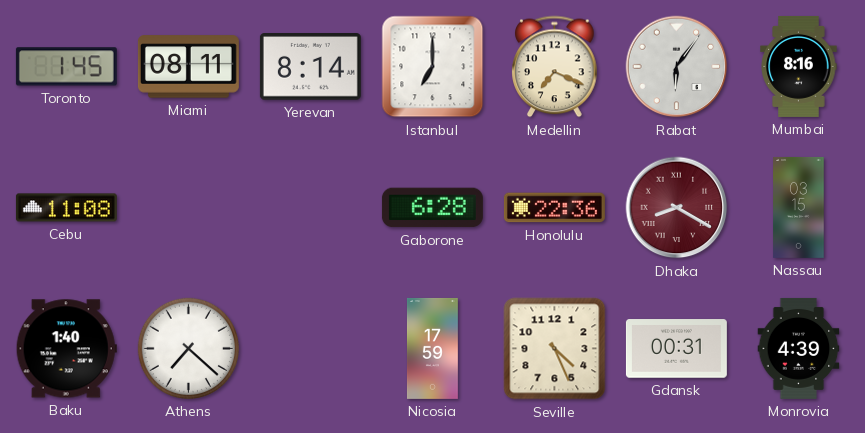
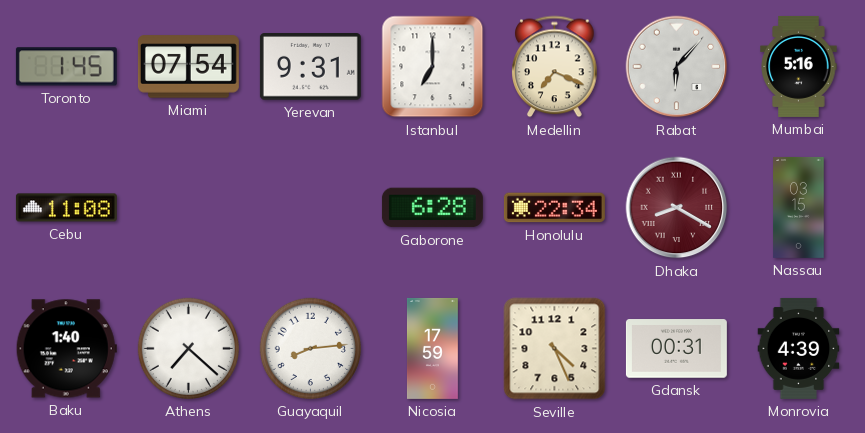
Miami: 08:11 -> 07:54
Yerevan: 8:14 -> 9:31
Rabat: 6:06 -> 6:07
Mumbai: 8:16 -> 5:16
Honolulu: 22:36 -> 22:34
Guayaquil: none -> 8:14
